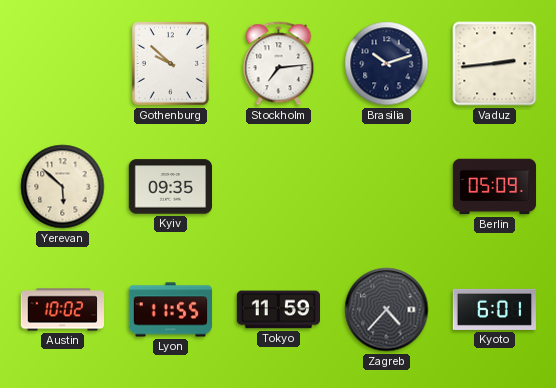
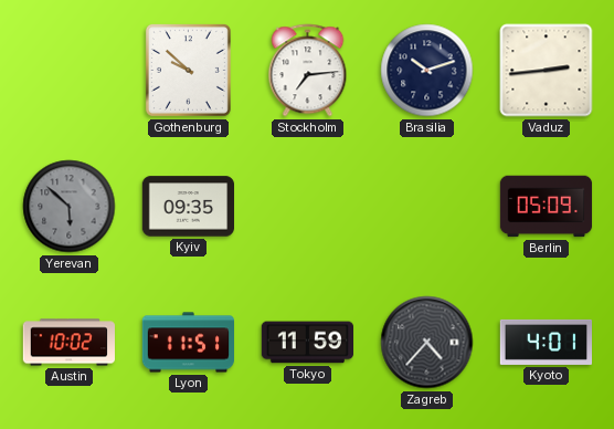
Yerevan dial: cream -> grey
Lyon: 11:55 -> 11:51
Kyoto: 6:01 -> 4:01
